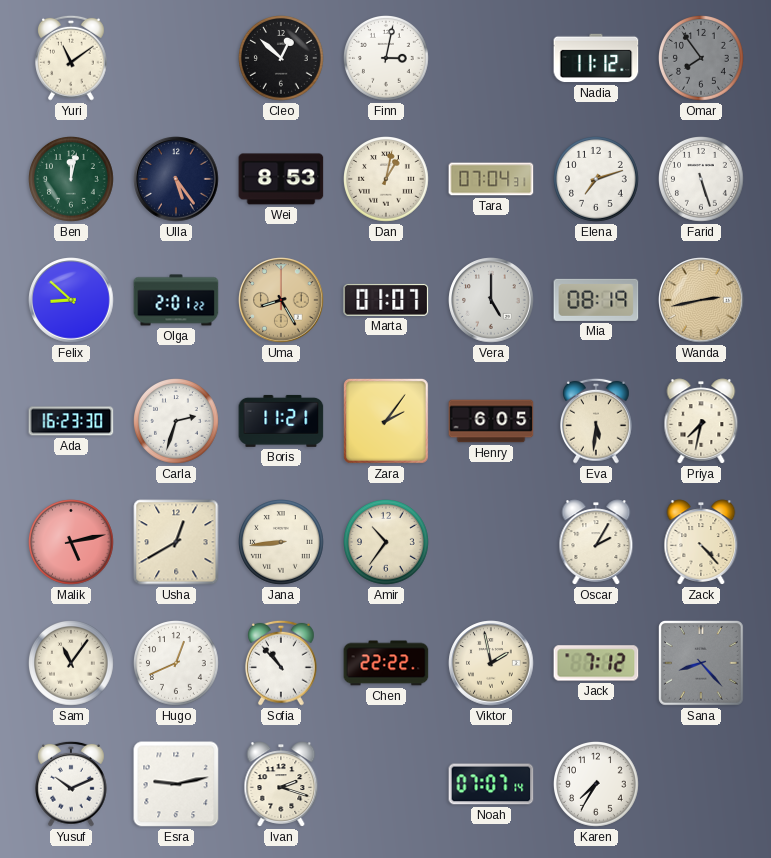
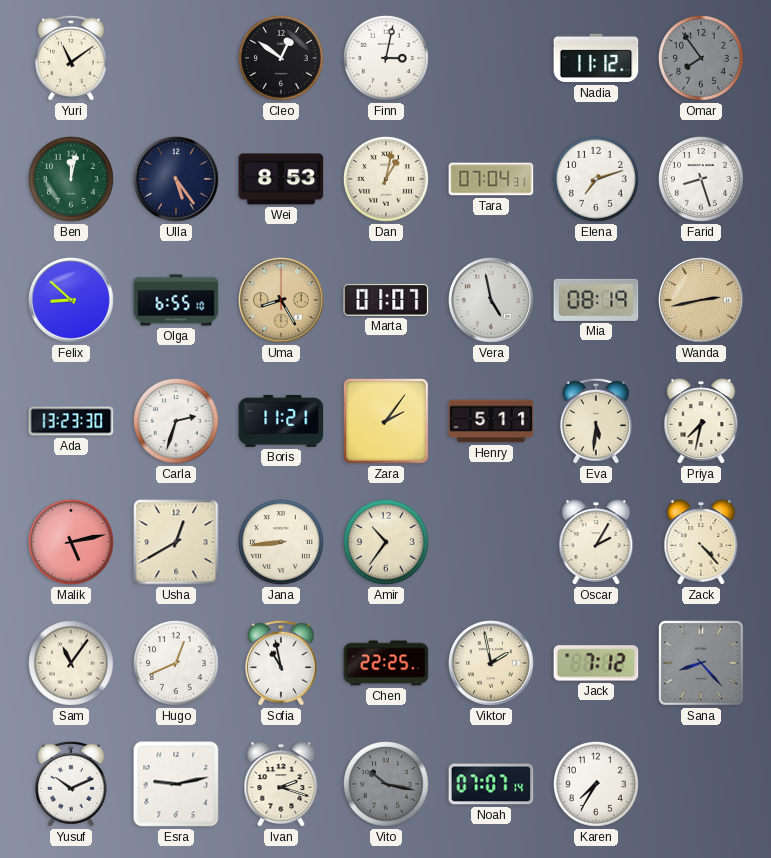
Cleo: 12:52 -> 12:51
Farid: 5:27 -> 8:27
Olga: 2:01 -> 6:55
Vera: 5:00 -> 4:58
Ada: 16:23 -> 13:23
Henry: 6:05 -> 5:11
Sofia: 10:53 -> 10:58
Chen: 22:22 -> 22:25
Vito: none -> 10:17
